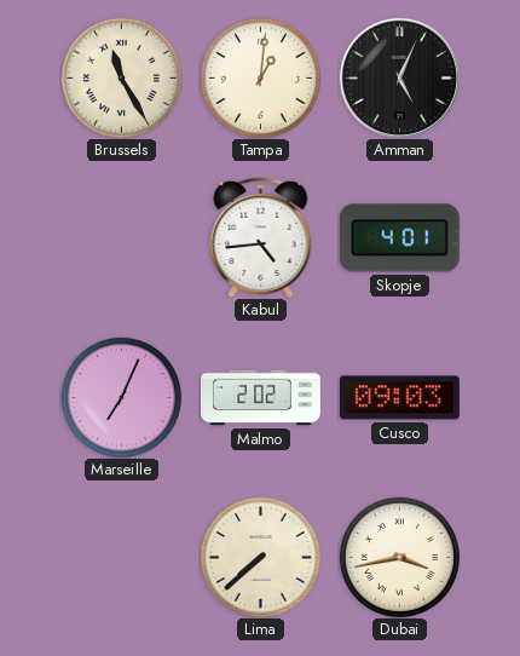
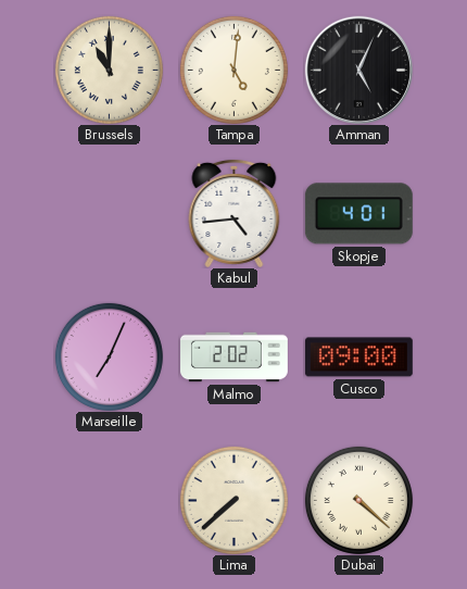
Brussels: 11:25 -> 11:00
Tampa: 1:01 -> 5:01
Cusco: 09:03 -> 09:00
Dubai: 3:43 -> 4:22
